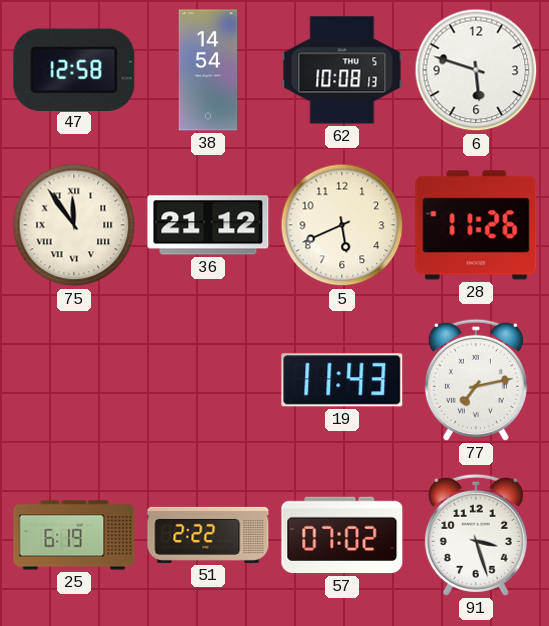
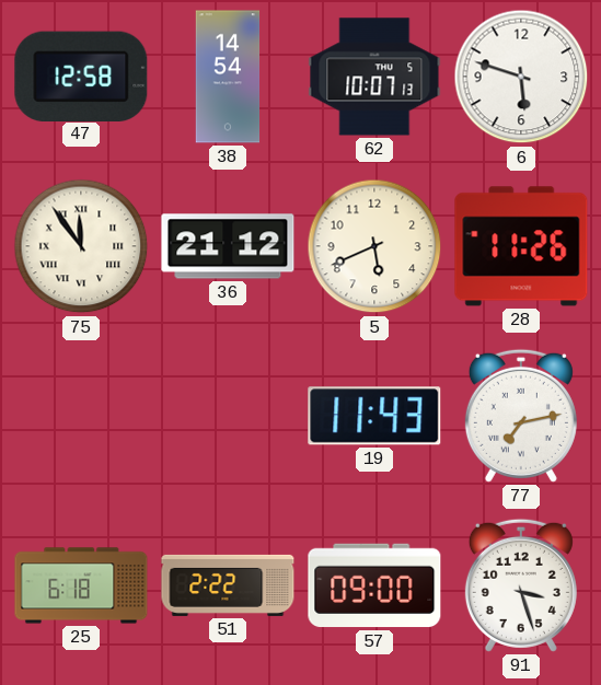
62: 10:08 -> 10:07
25: 6:19 -> 6:18
57: 07:02 -> 09:00
